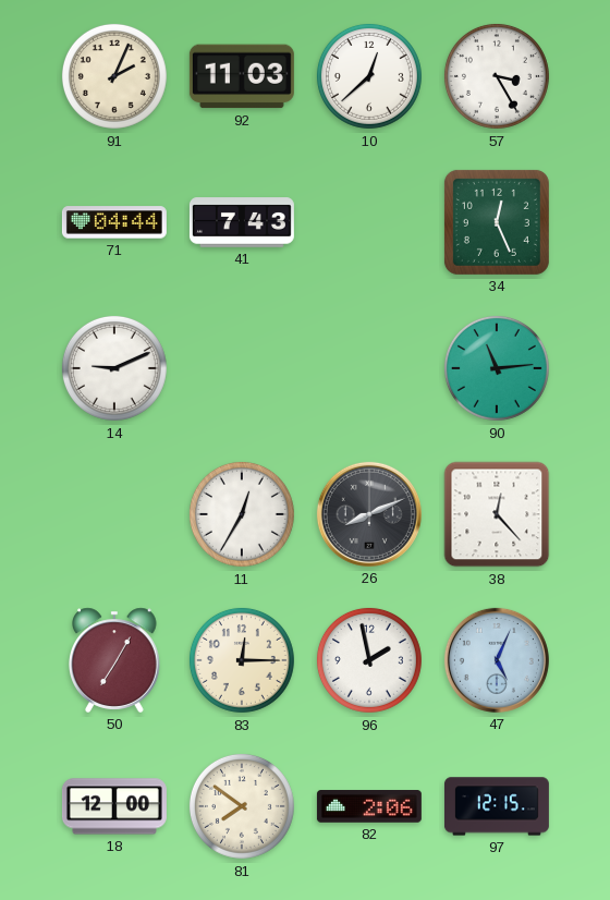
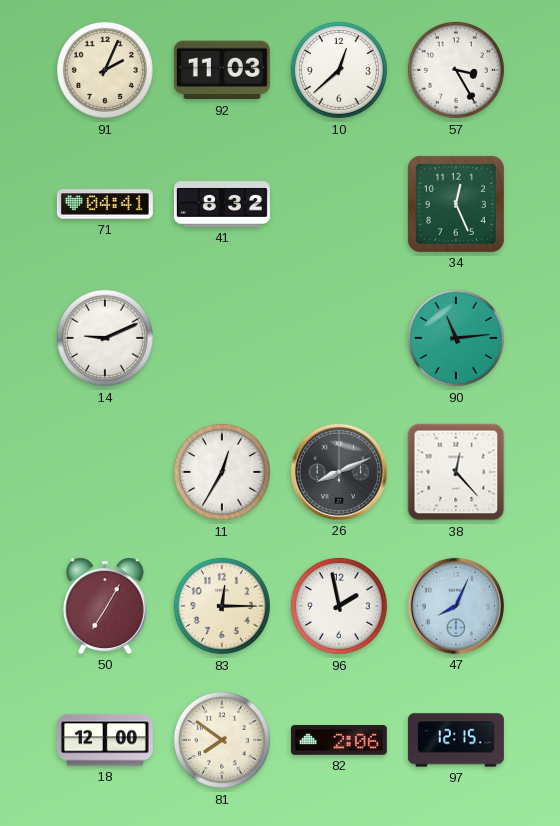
71: 04:44 -> 04:41
41: 7:43 -> 8:32
47: 5:04 -> 8:04
